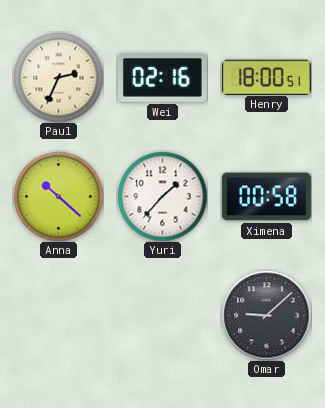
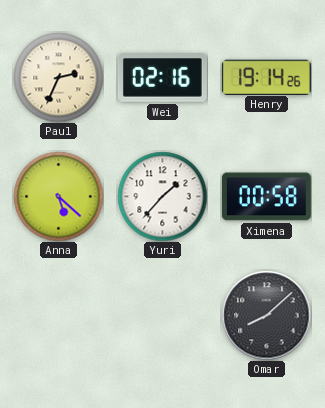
Henry: 18:00 -> 19:14
Anna: 10:22 -> 5:22
Omar: 9:08 -> 8:08
